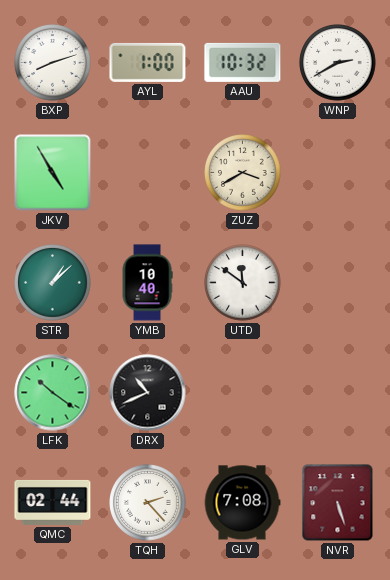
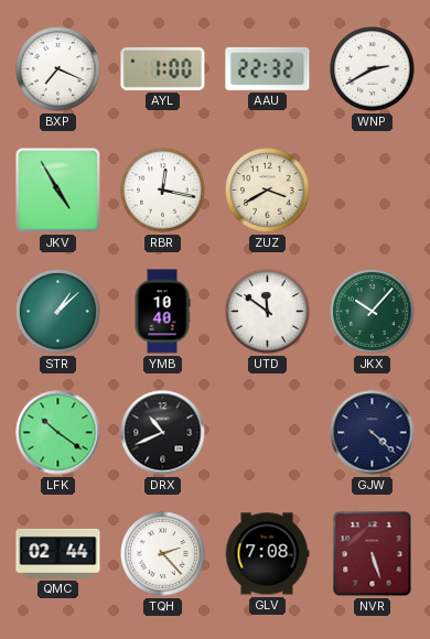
BXP: 8:12 -> 7:19
AAU: 10:32 -> 22:32
RBR: none -> 12:17
JKX: none -> 10:07
GJW: none -> 4:22
